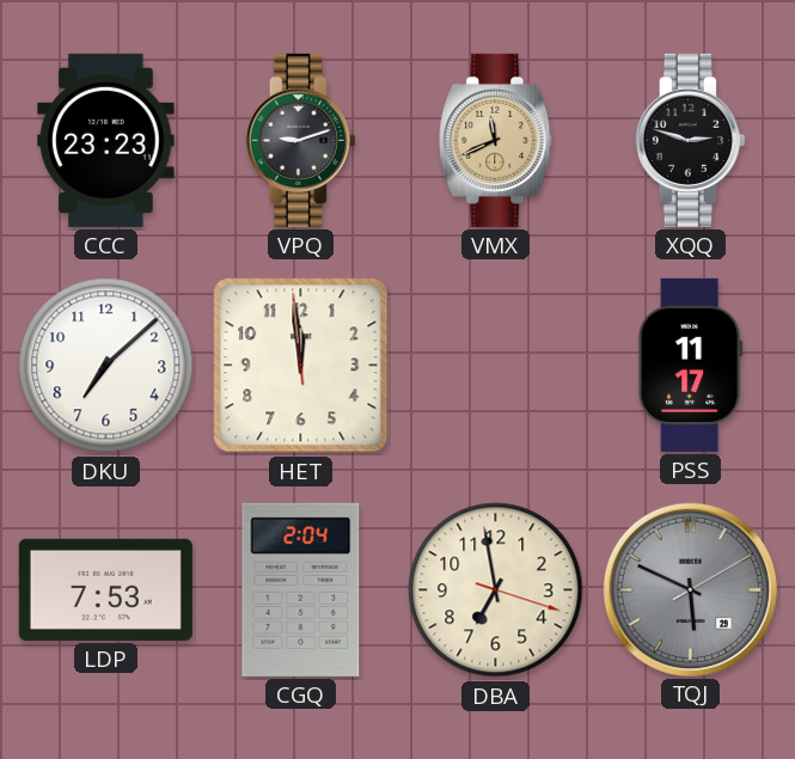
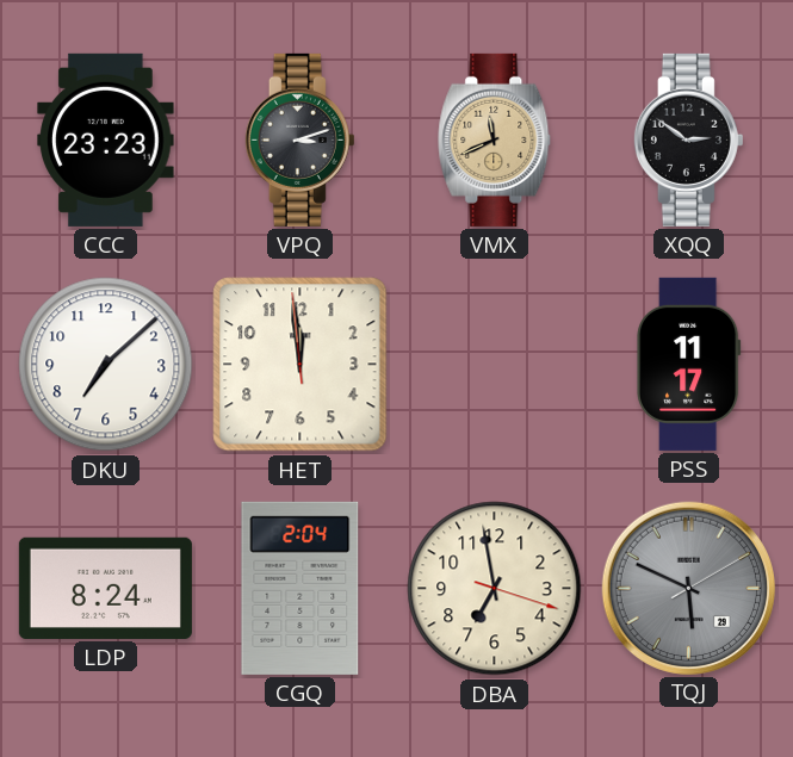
VPQ: 9:12 -> 3:12
XQQ: 2:48 -> 2:51
LDP: 7:53 -> 8:24
